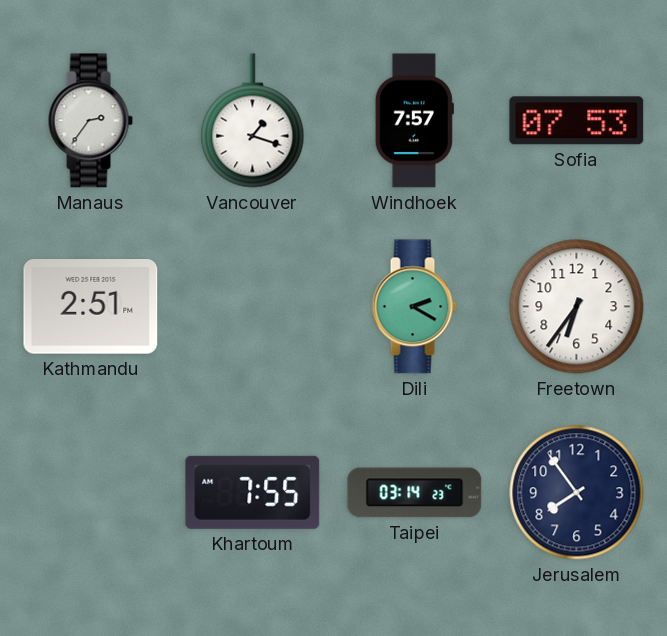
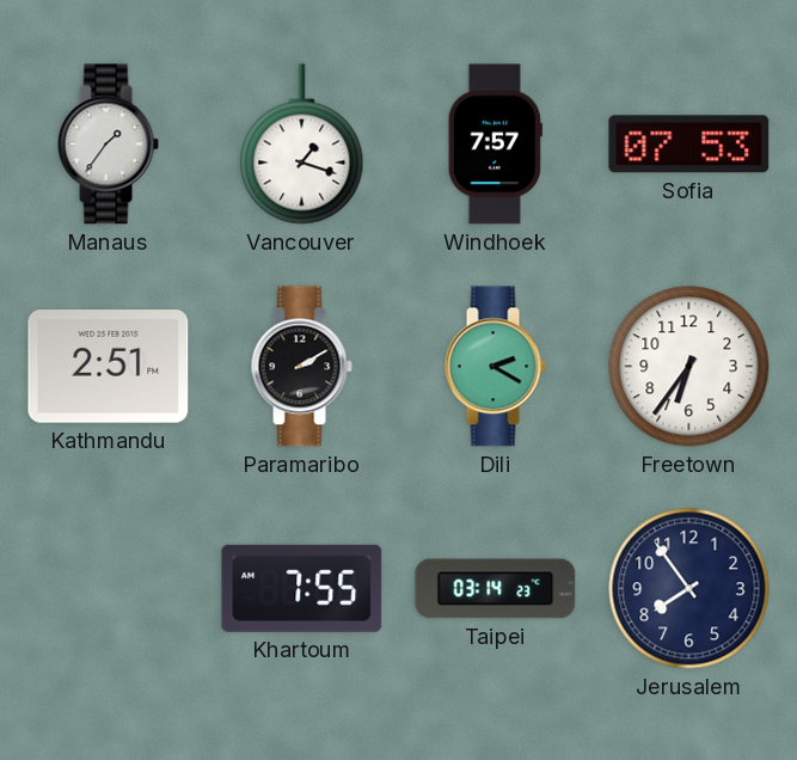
Manaus: 2:36 -> 1:36
Paramaribo: none -> 2:10
